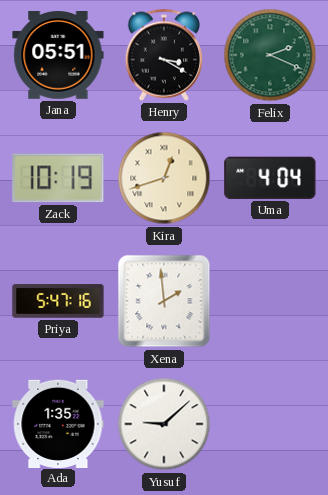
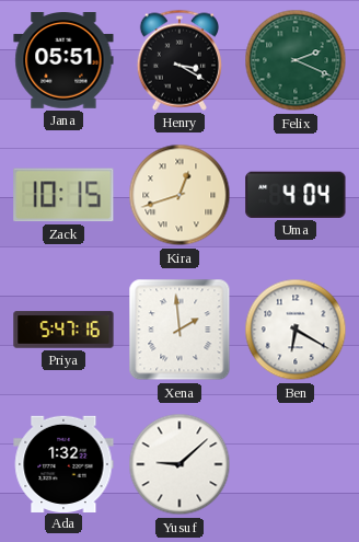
Zack: 10:19 -> 10:15
Ben: none -> 6:20
Ada: 1:35 -> 1:32
